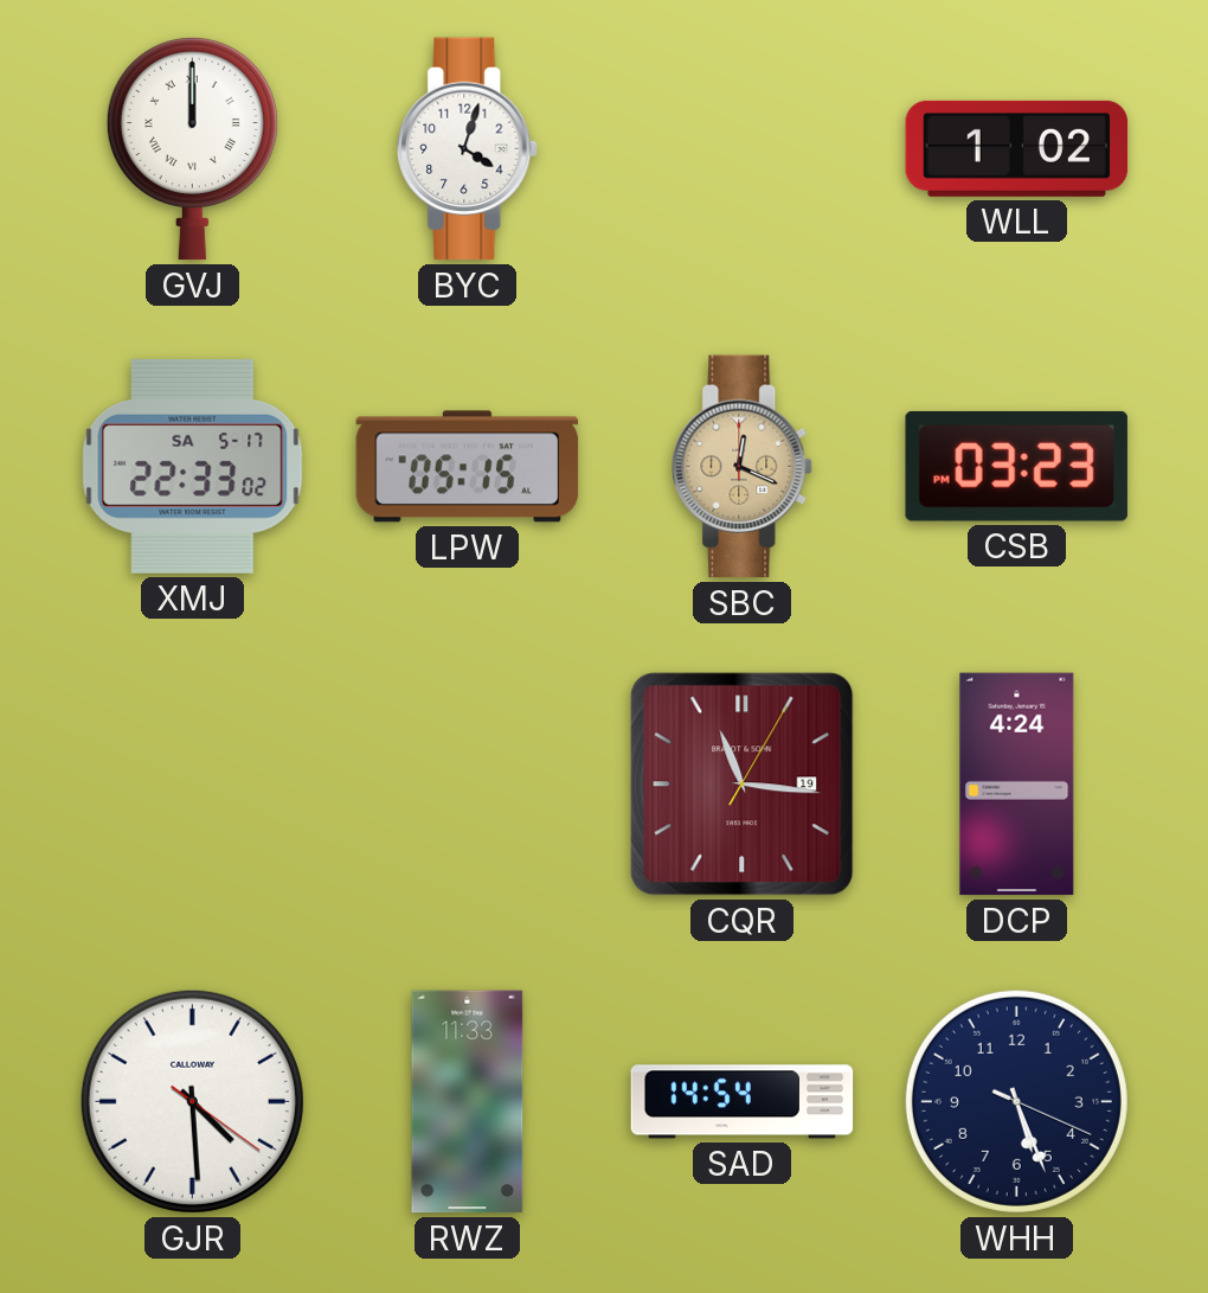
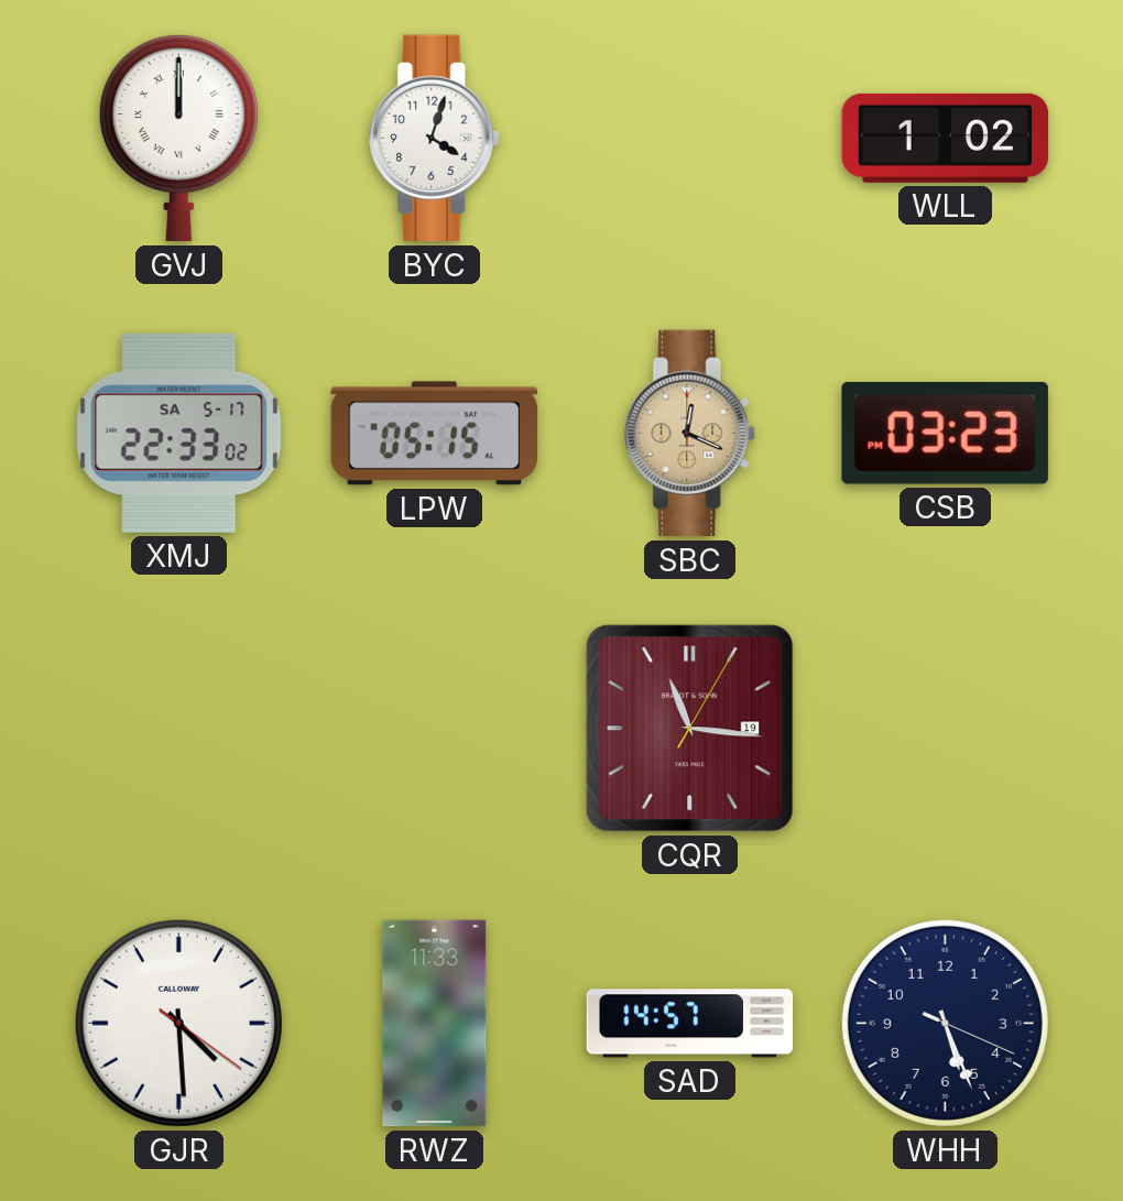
DCP: 4:24 -> none
SAD: 14:54 -> 14:57
